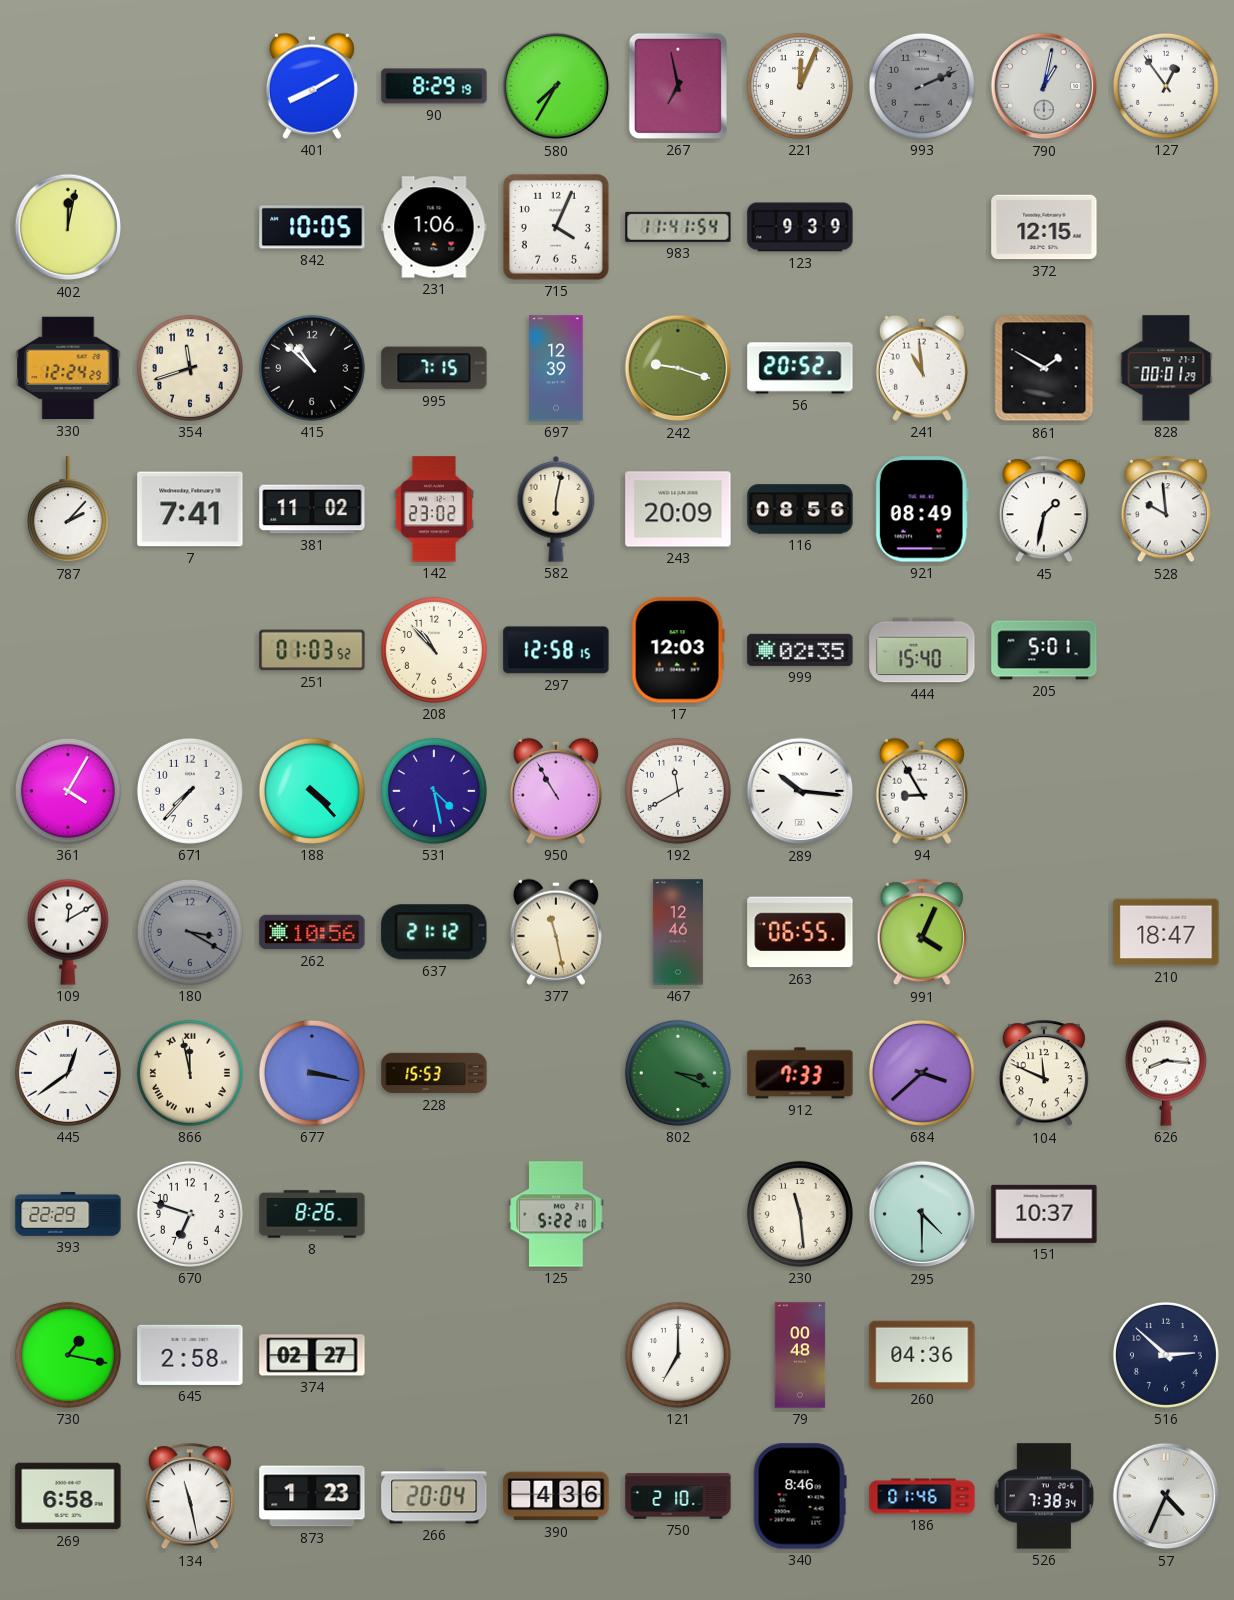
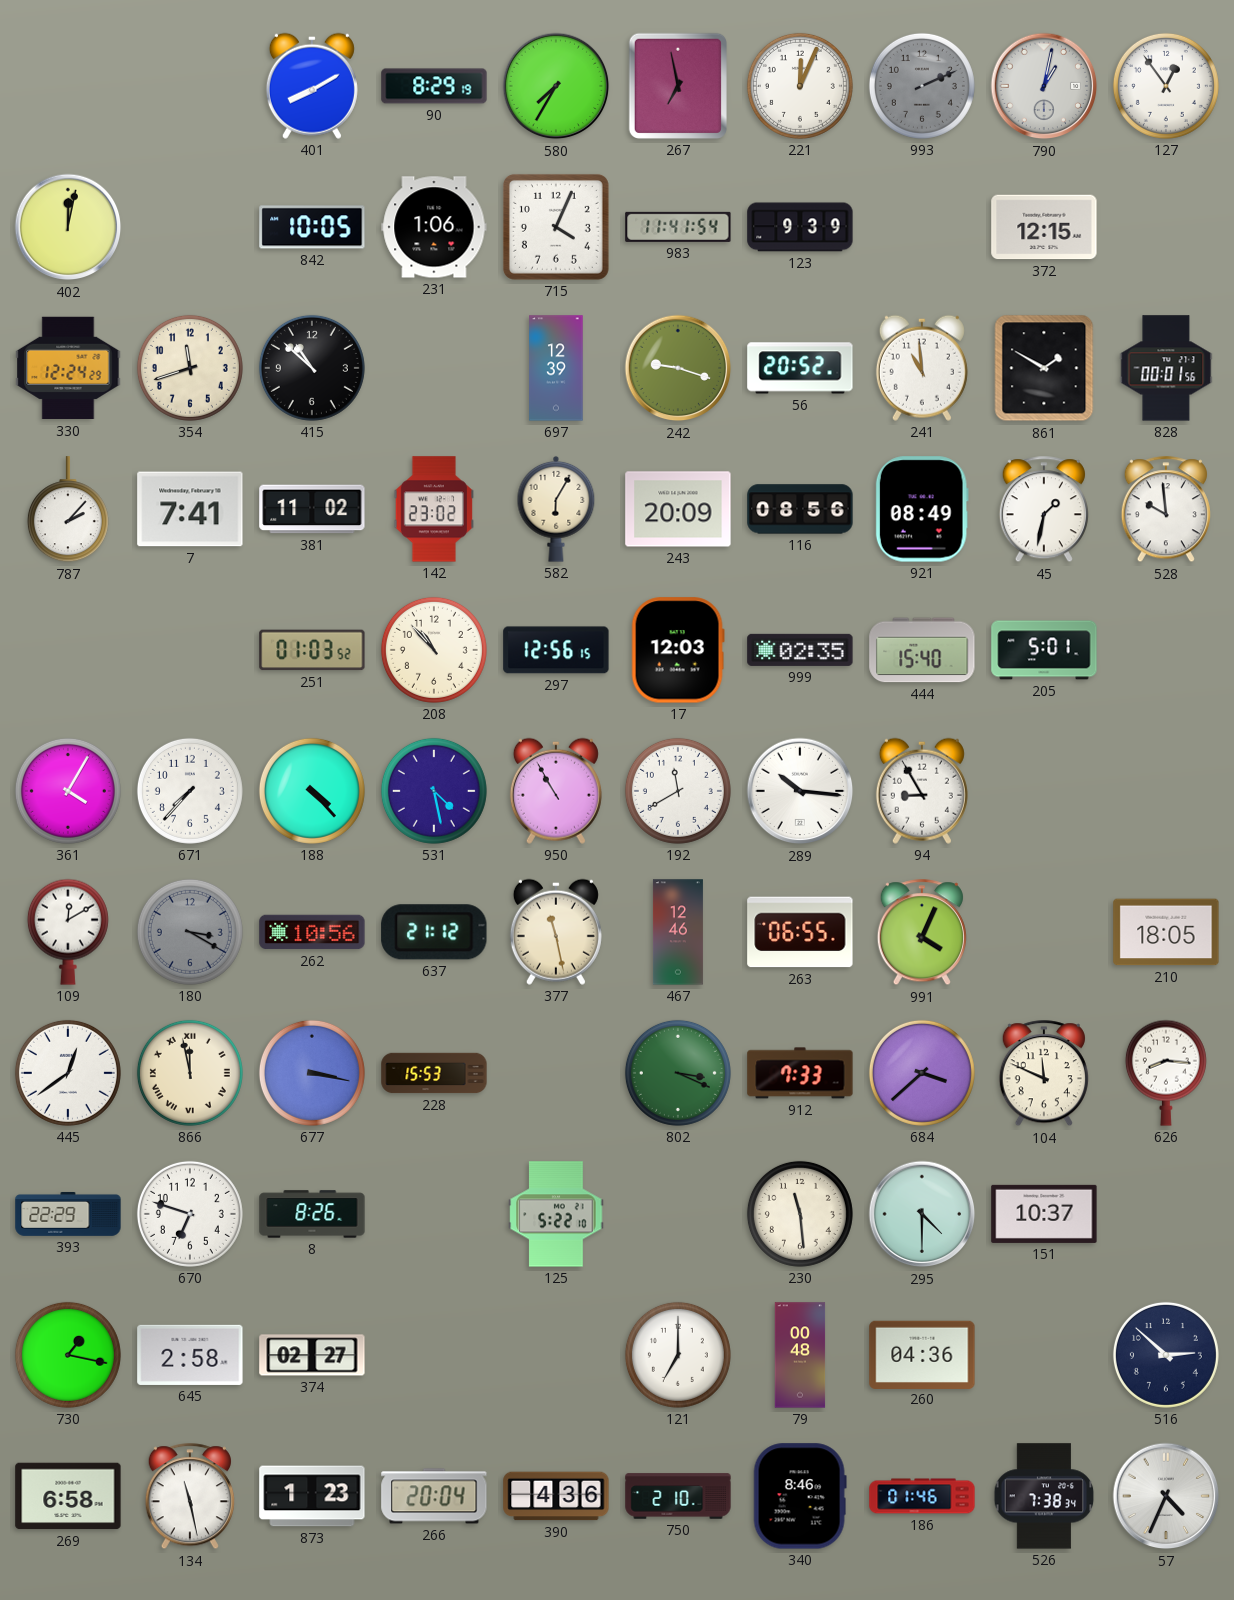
995: 7:15 -> none
828: 00:01:29 -> 00:01:56
582: 6:02 -> 6:05
297: 12:58 -> 12:56
210: 18:47 -> 18:05
